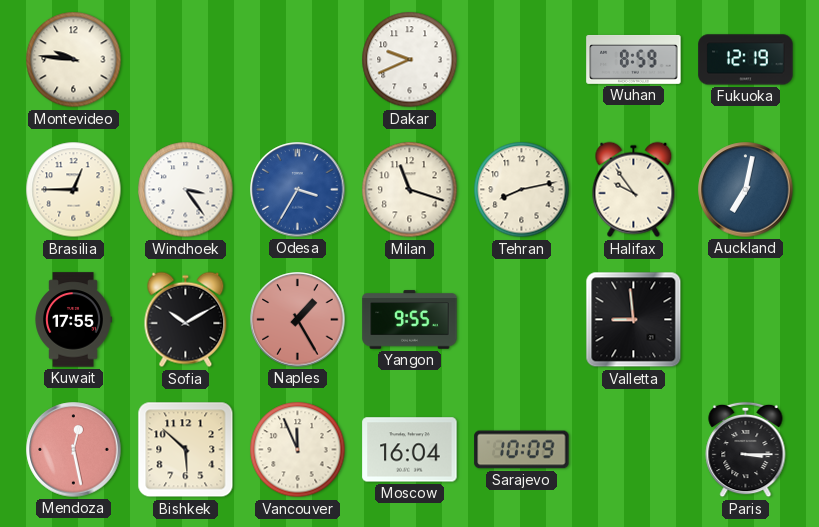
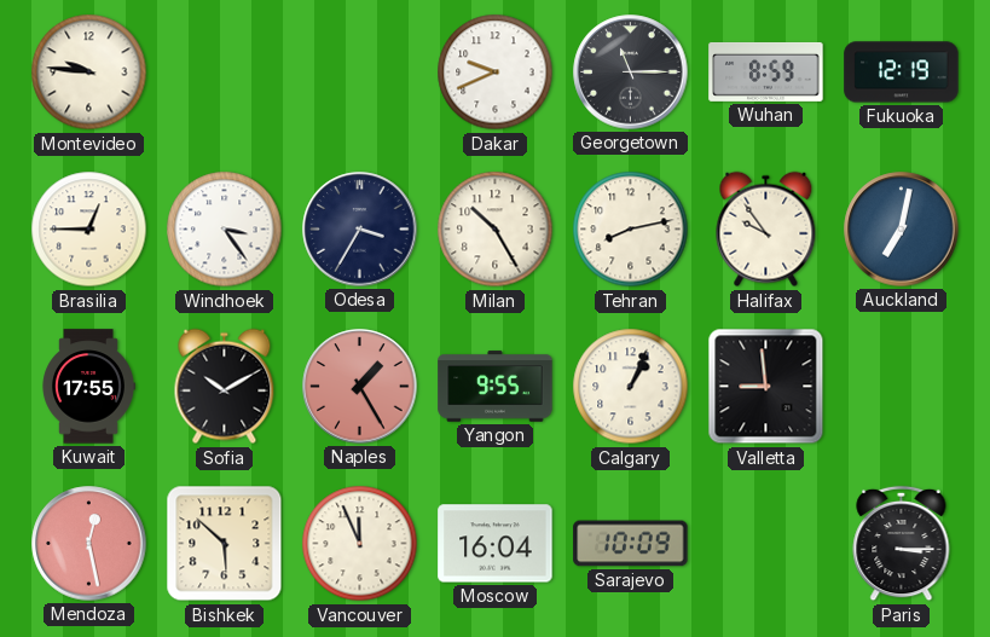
Georgetown: none -> 11:15
Odesa dial: blue -> navy
Milan: 11:18 -> 10:25
Calgary: none -> 1:04
